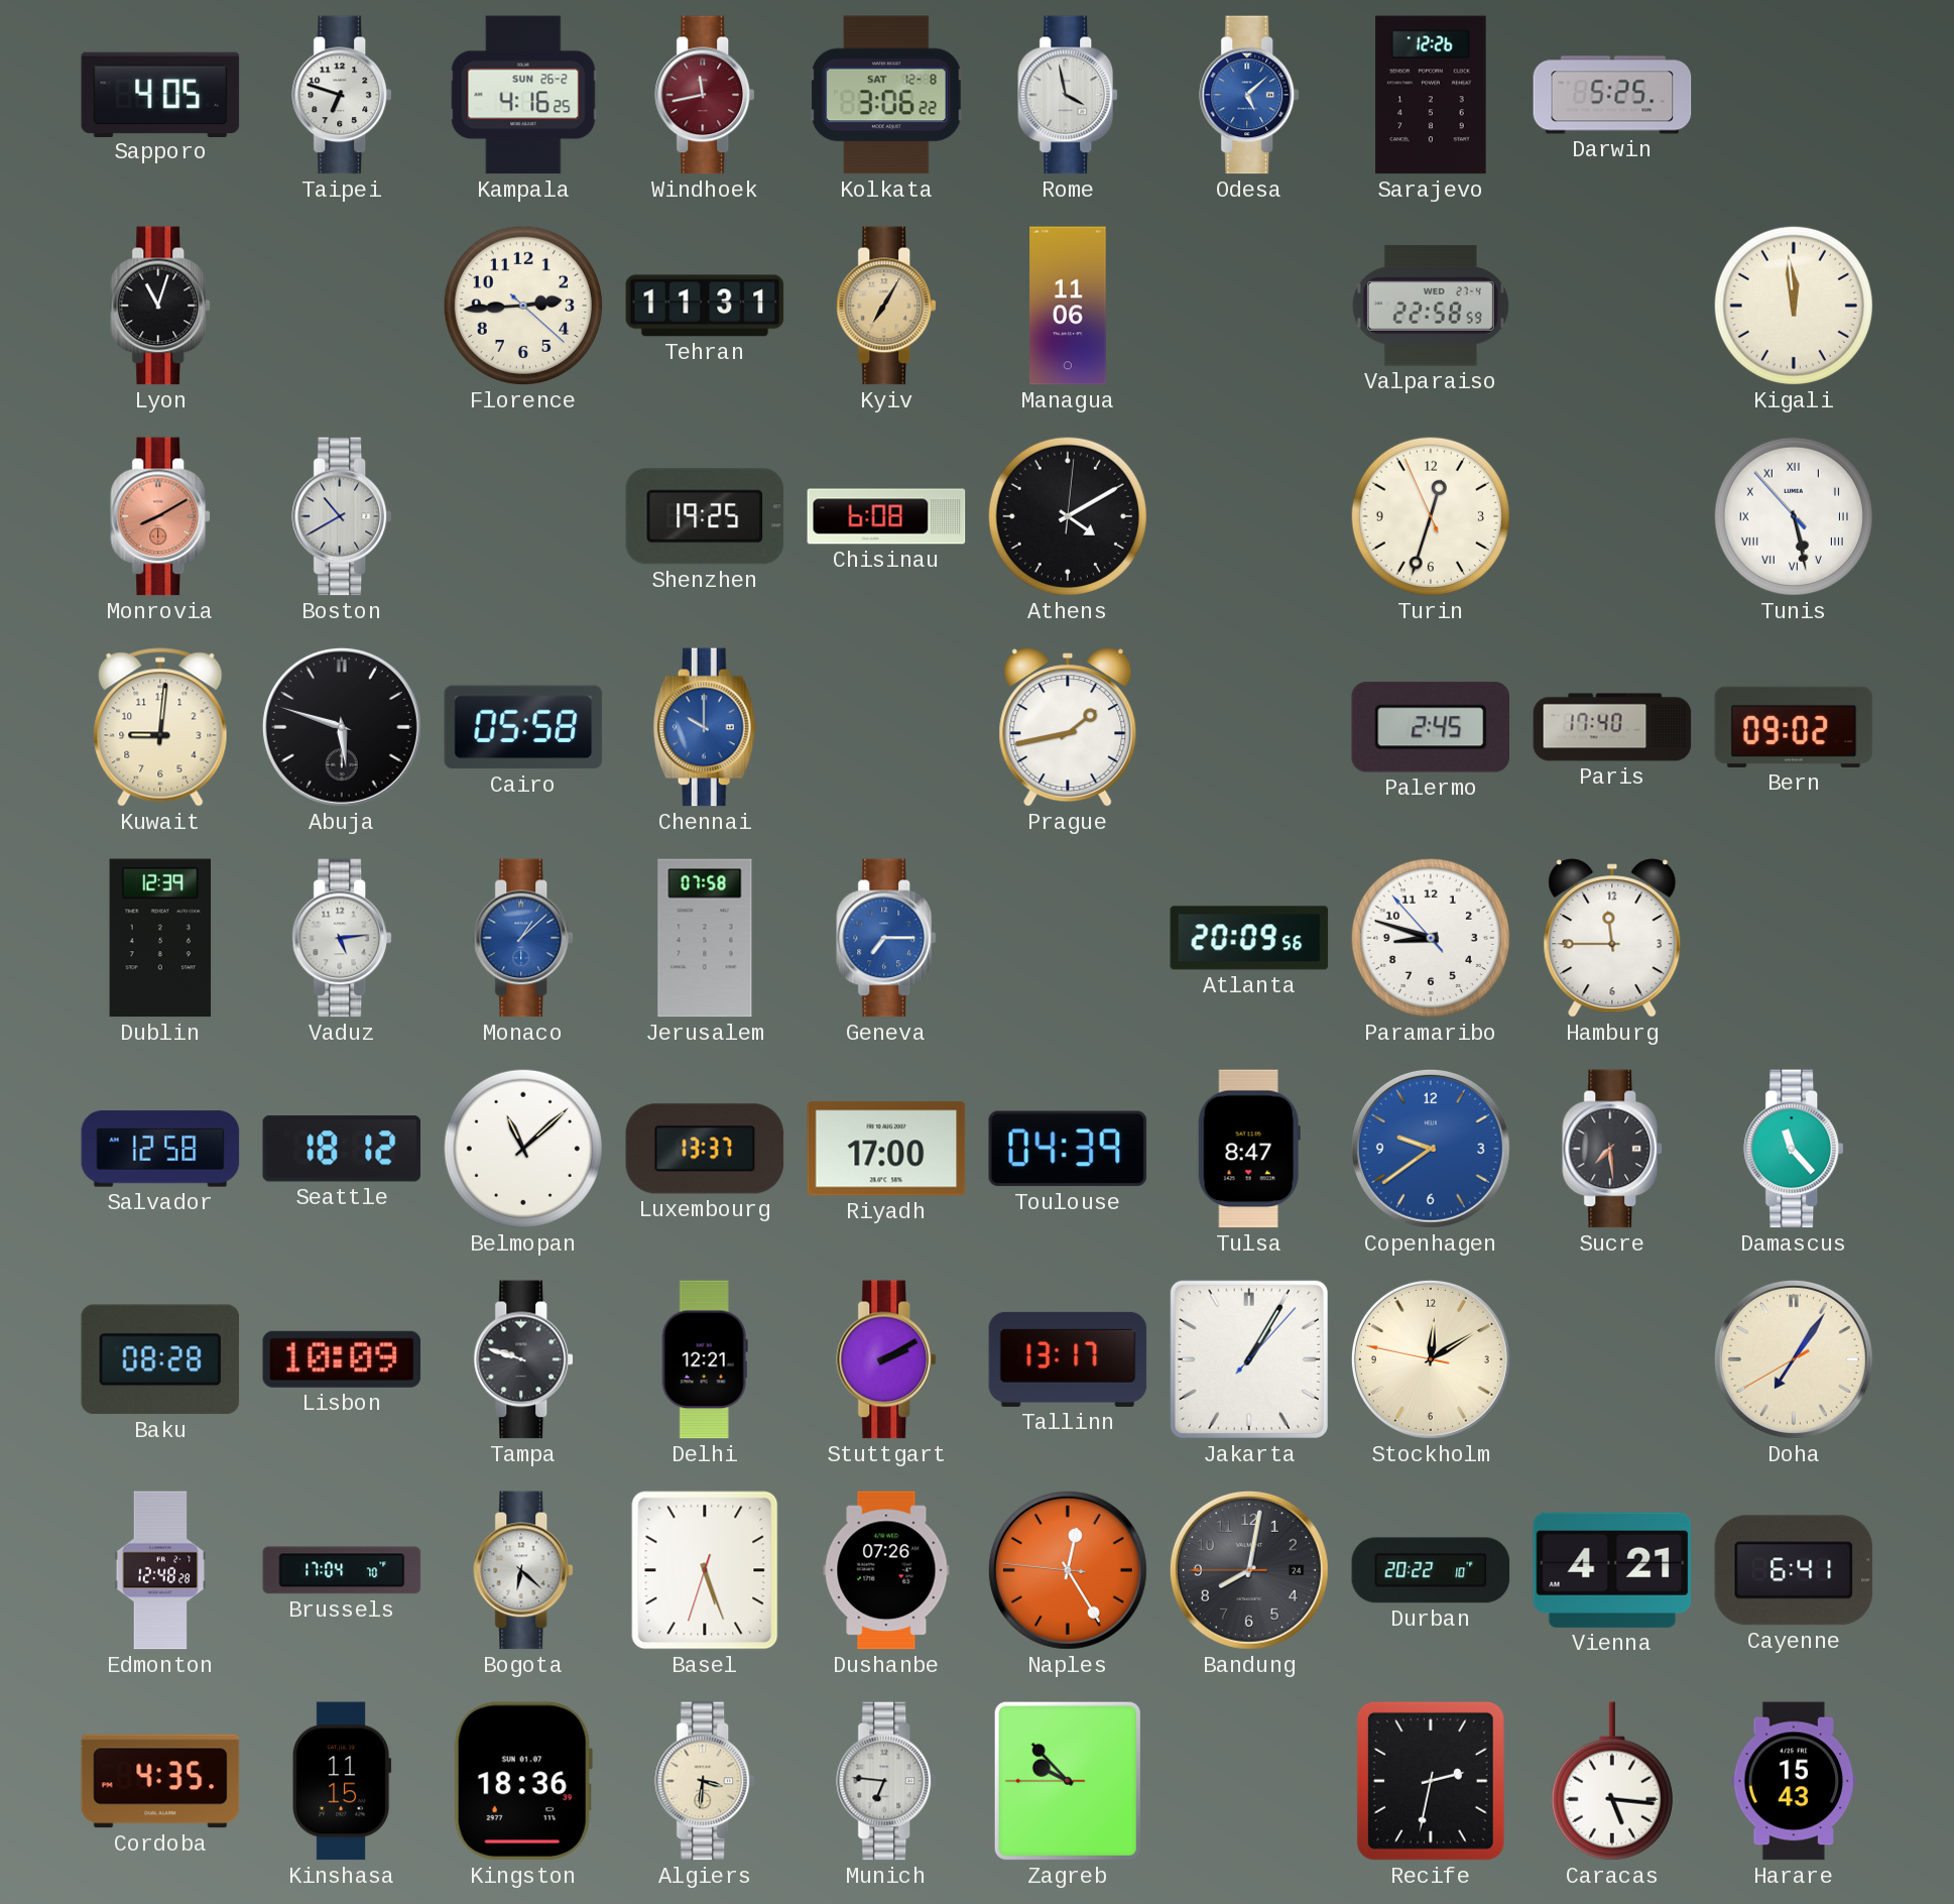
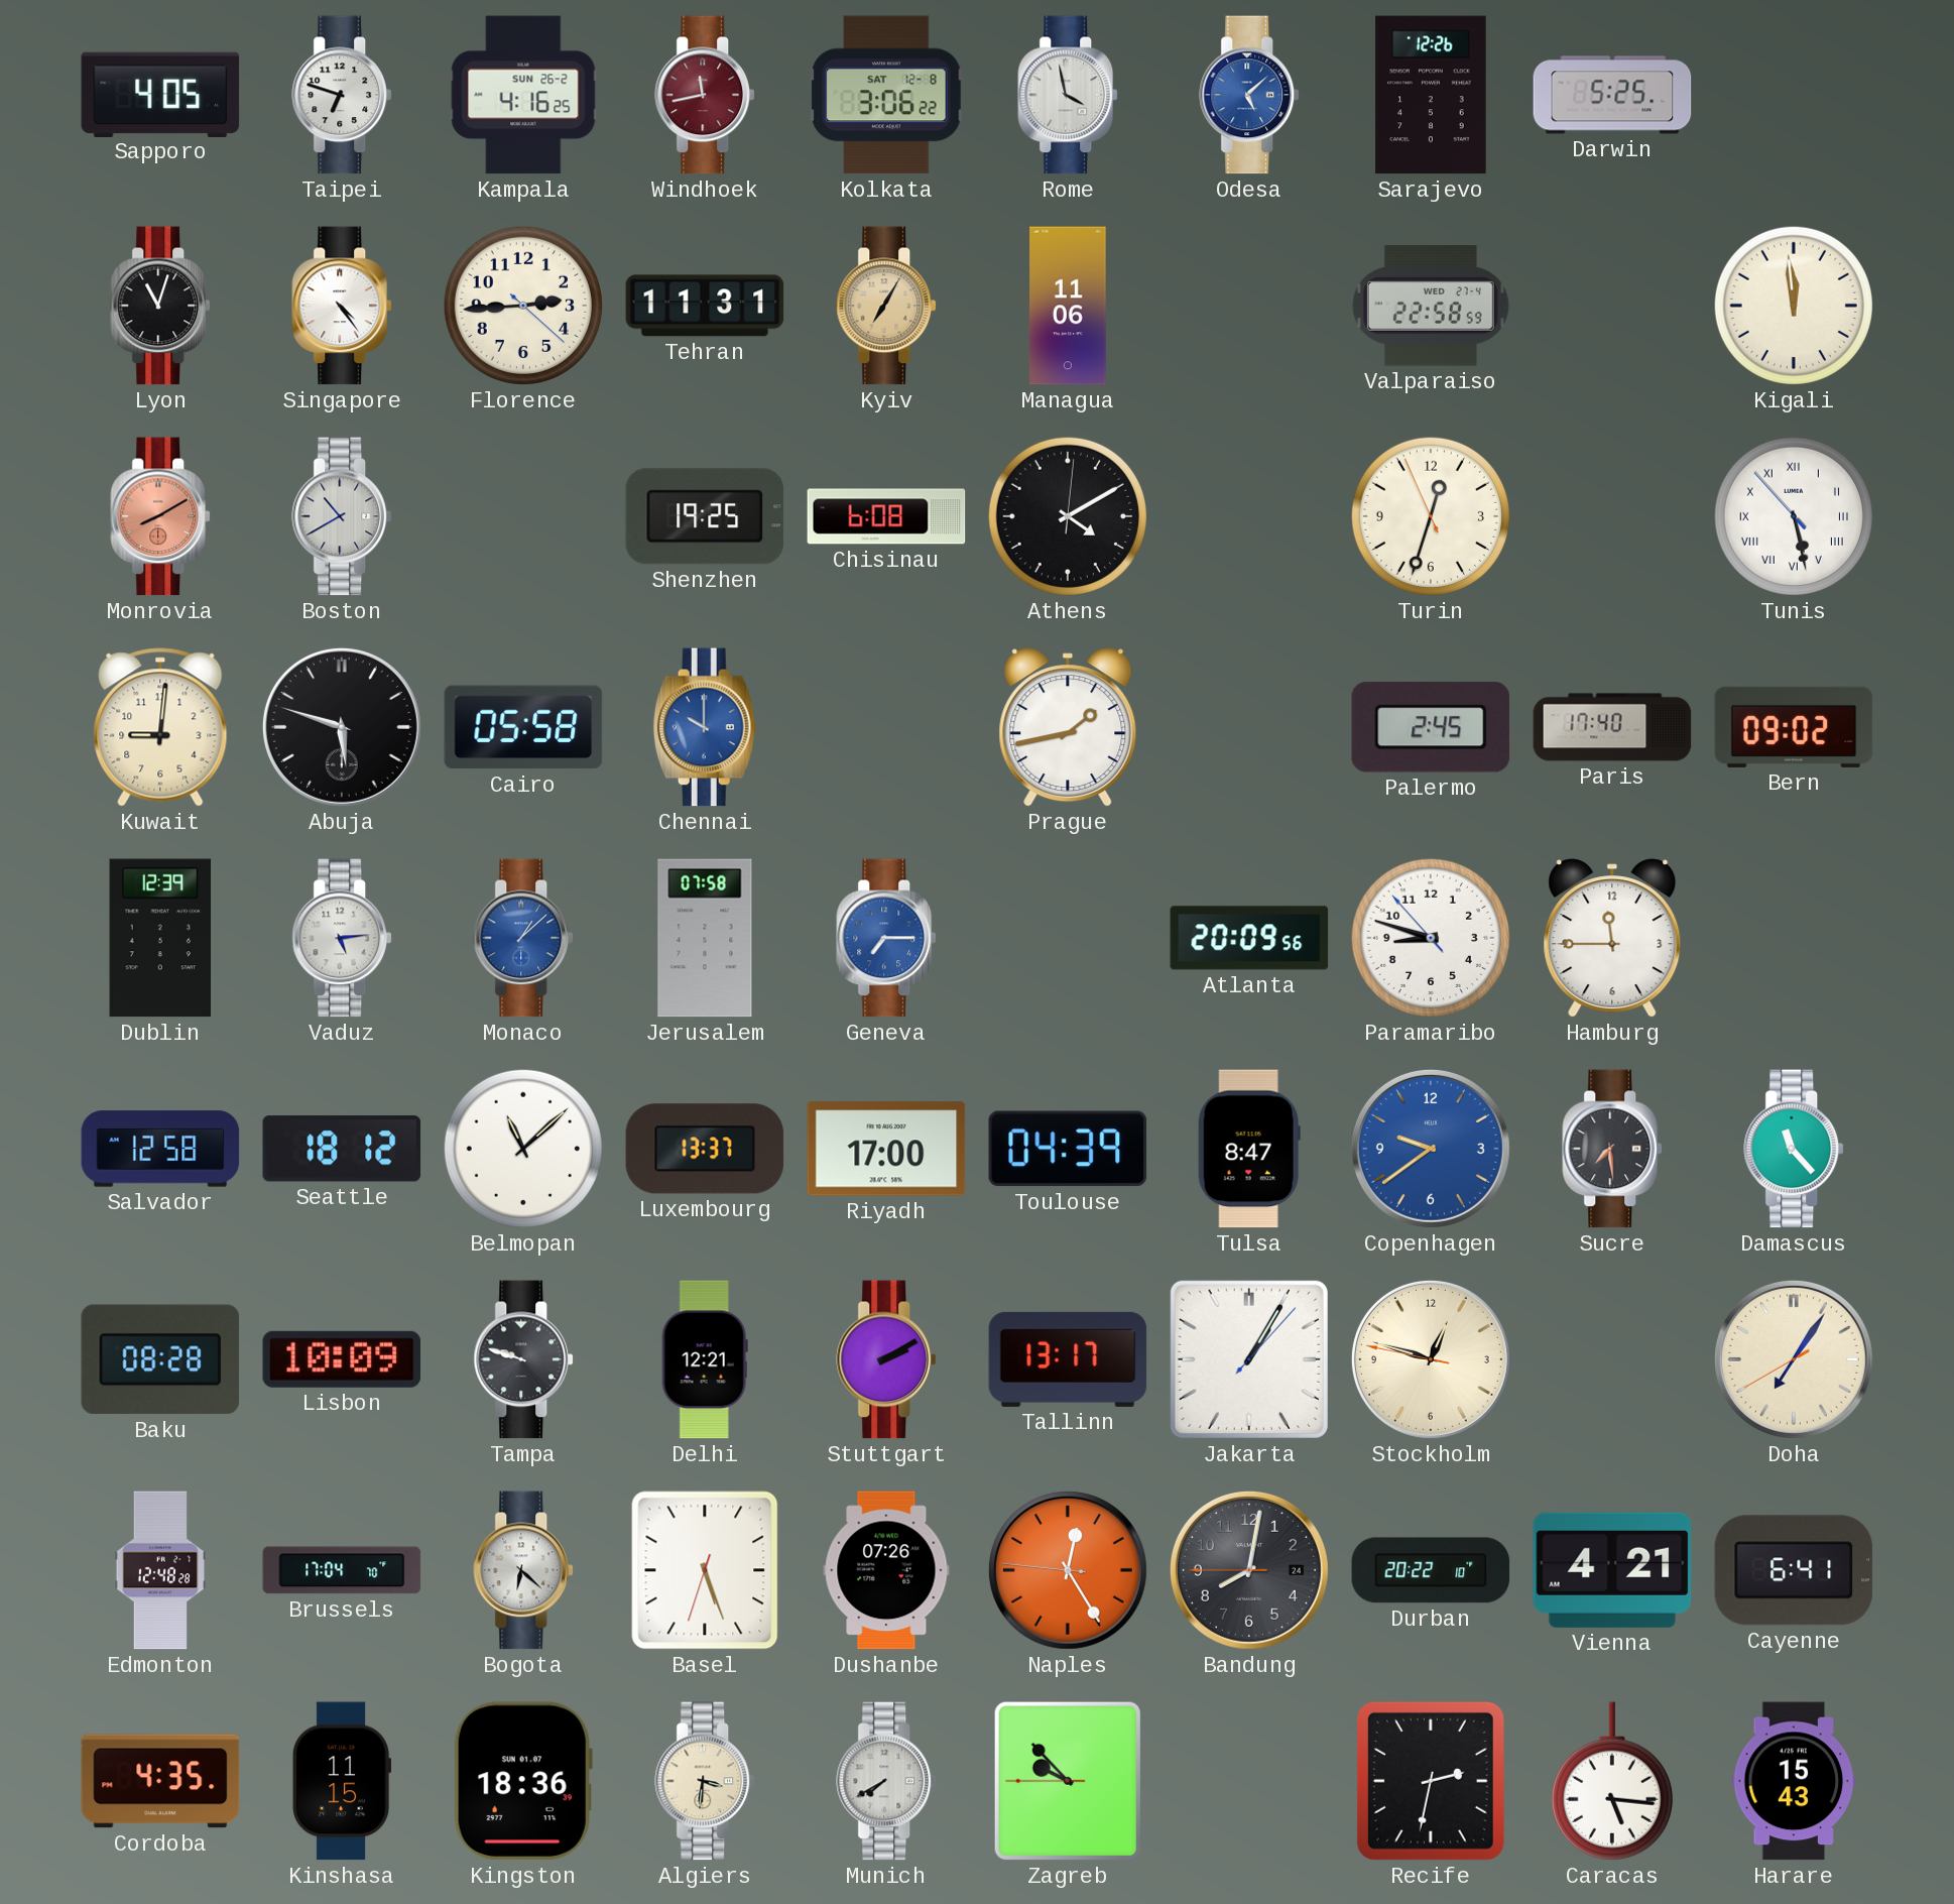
Singapore: none -> 4:24
Stockholm: 12:09 -> 12:47
Munich: 6:46 -> 7:40
